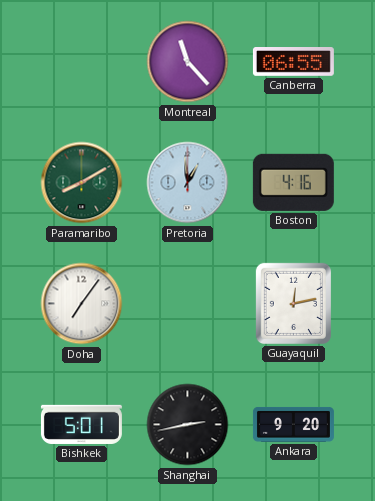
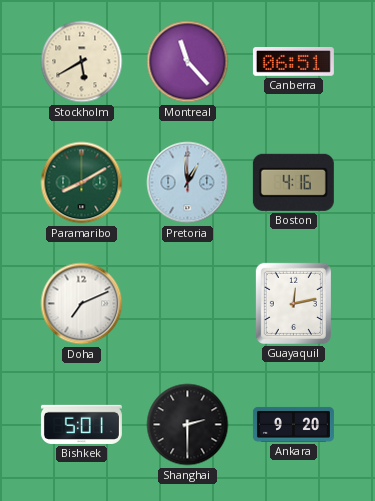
Stockholm: none -> 5:40
Canberra: 06:55 -> 06:51
Doha: 7:06 -> 7:11
Shanghai: 2:43 -> 2:30
